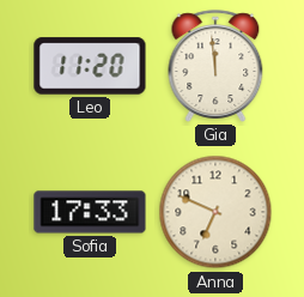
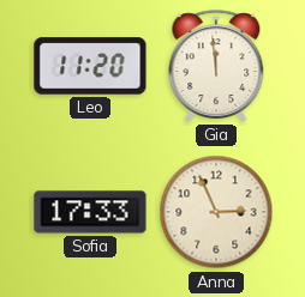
Anna: 6:49 -> 2:56
